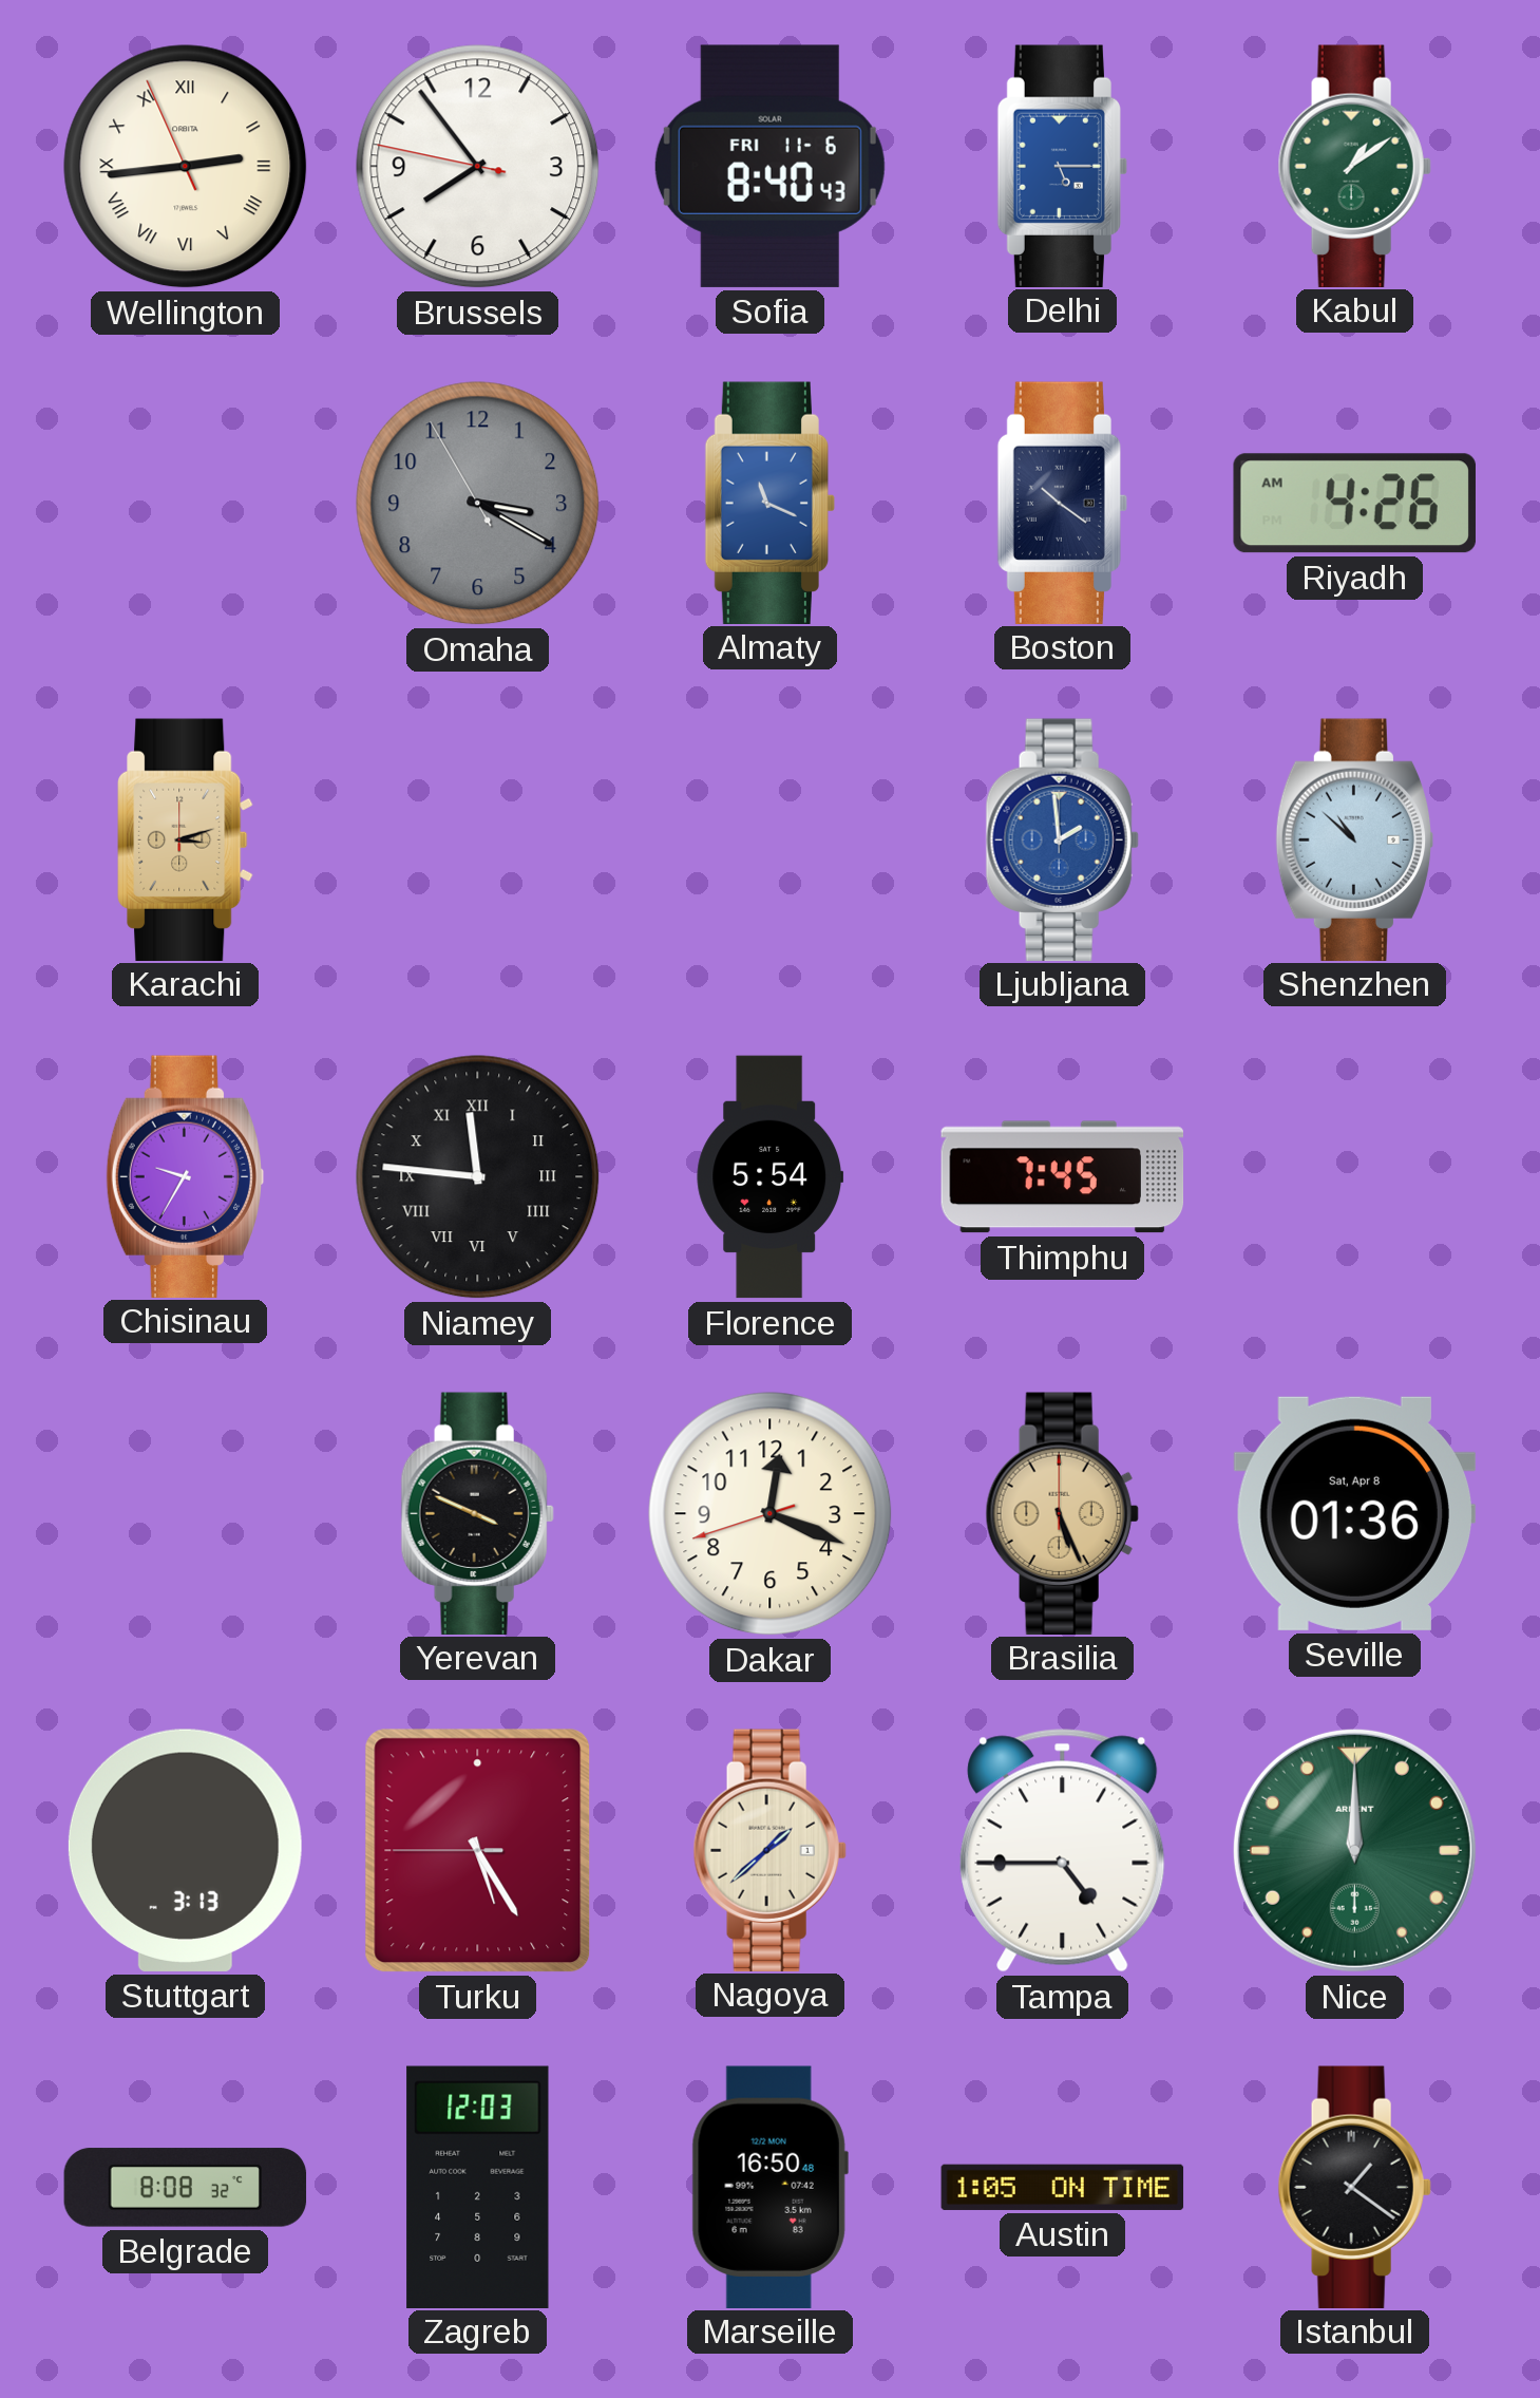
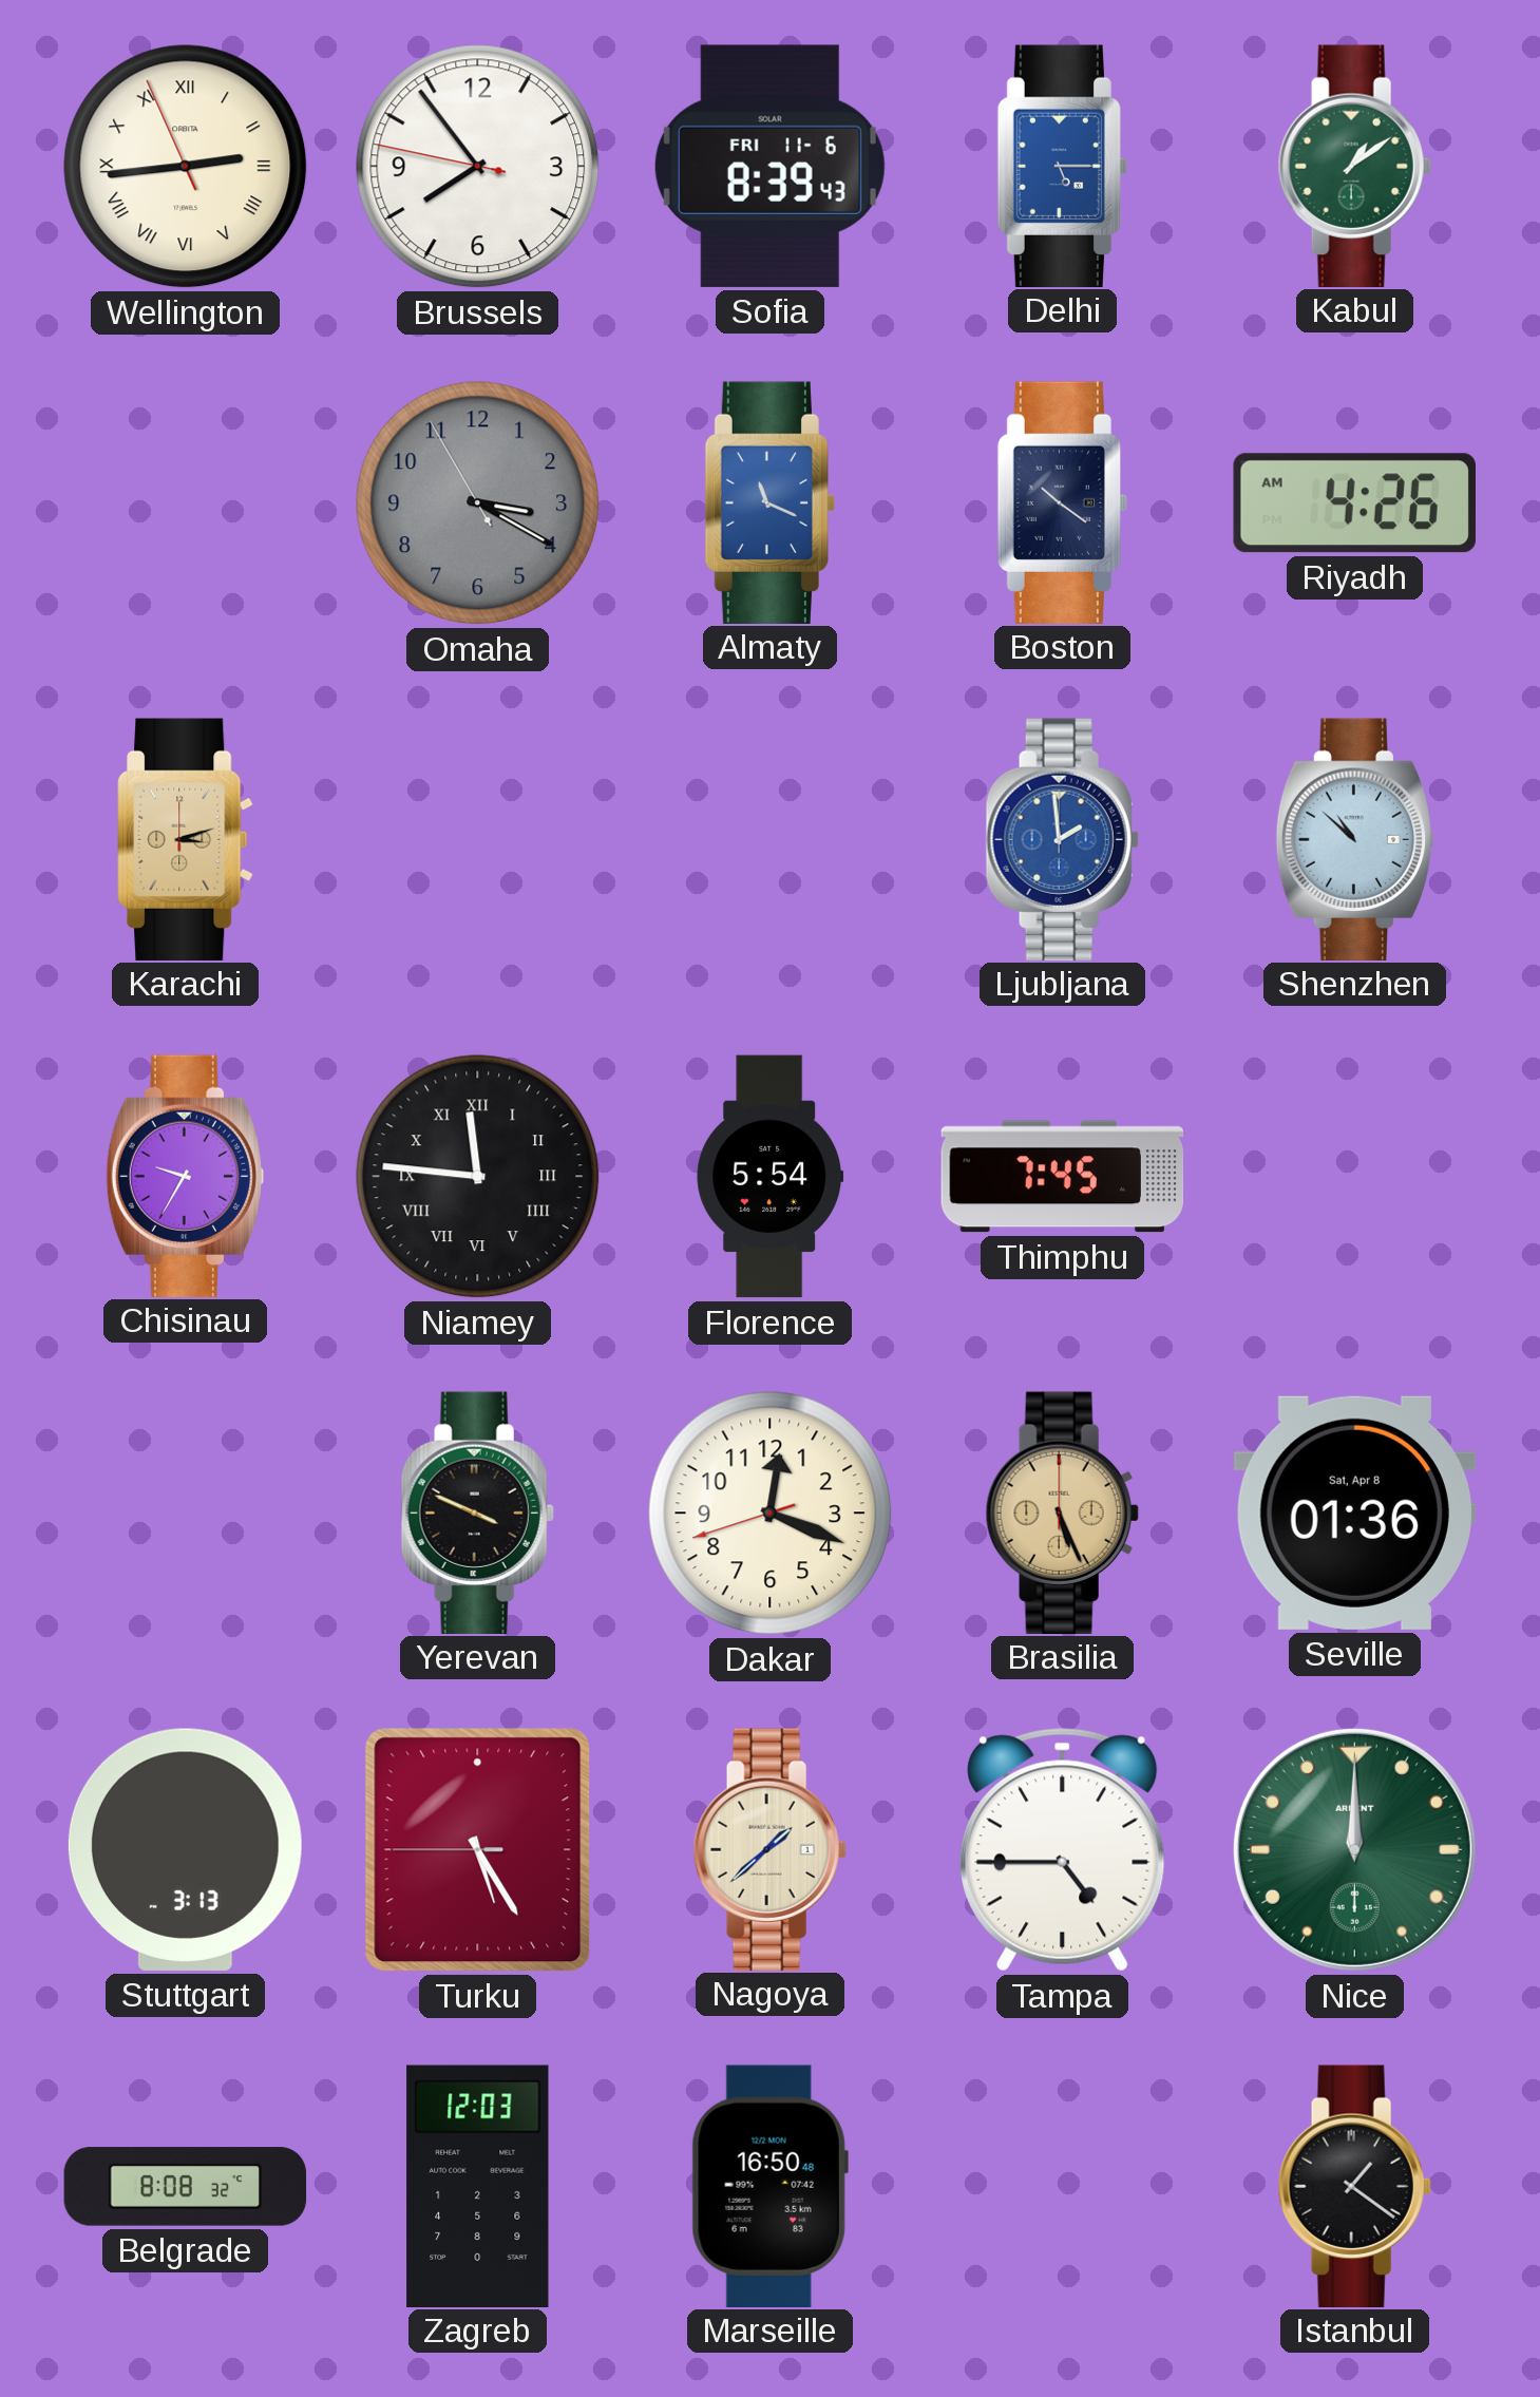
Sofia: 8:40 -> 8:39
Austin: 1:05 -> none
